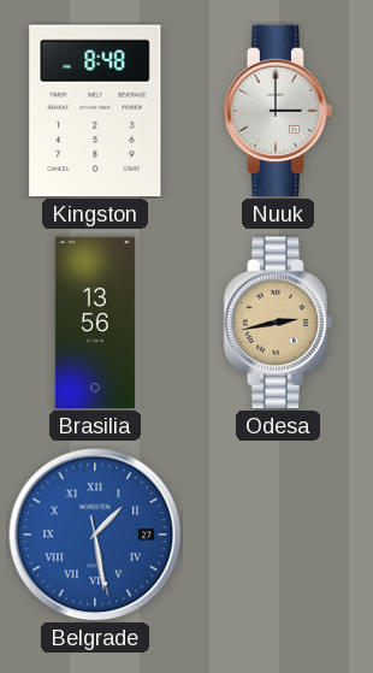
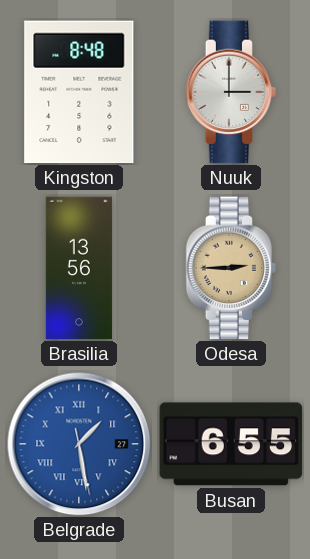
Odesa: 2:43 -> 2:45
Busan: none -> 6:55
